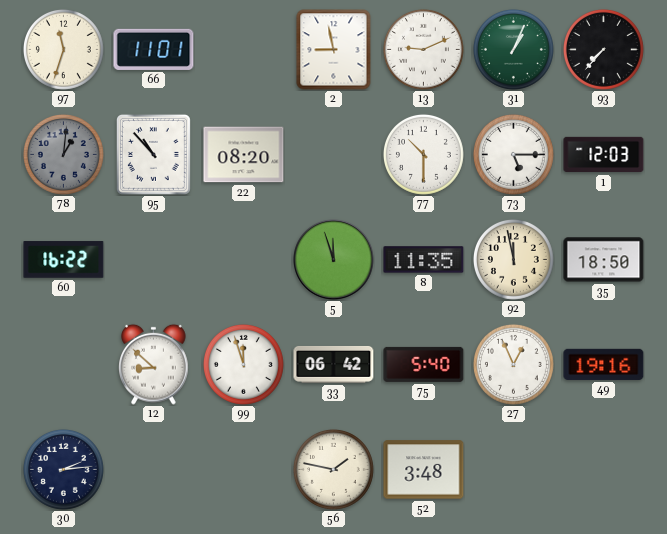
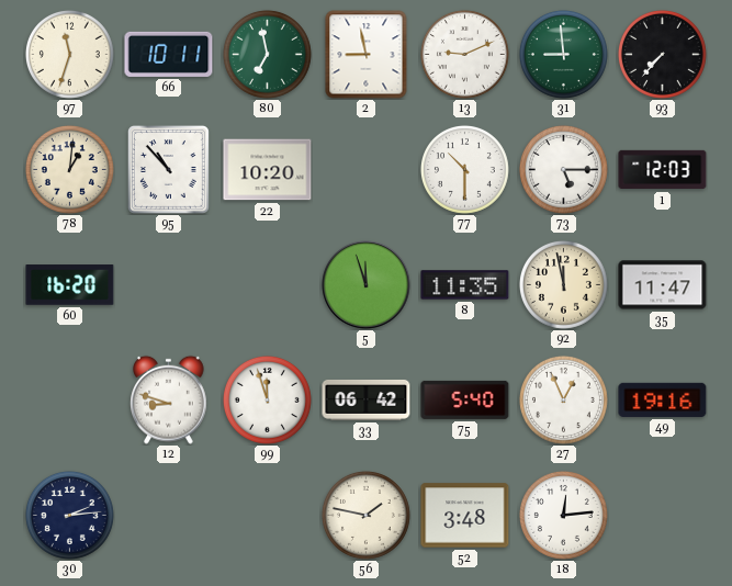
66: 11:01 -> 10:11
80: none -> 6:58
31: 1:04 -> 8:59
78 dial: grey -> cream
22: 08:20 -> 10:20
60: 16:22 -> 16:20
35: 18:50 -> 11:47
12: 8:52 -> 8:48
18: none -> 12:14
